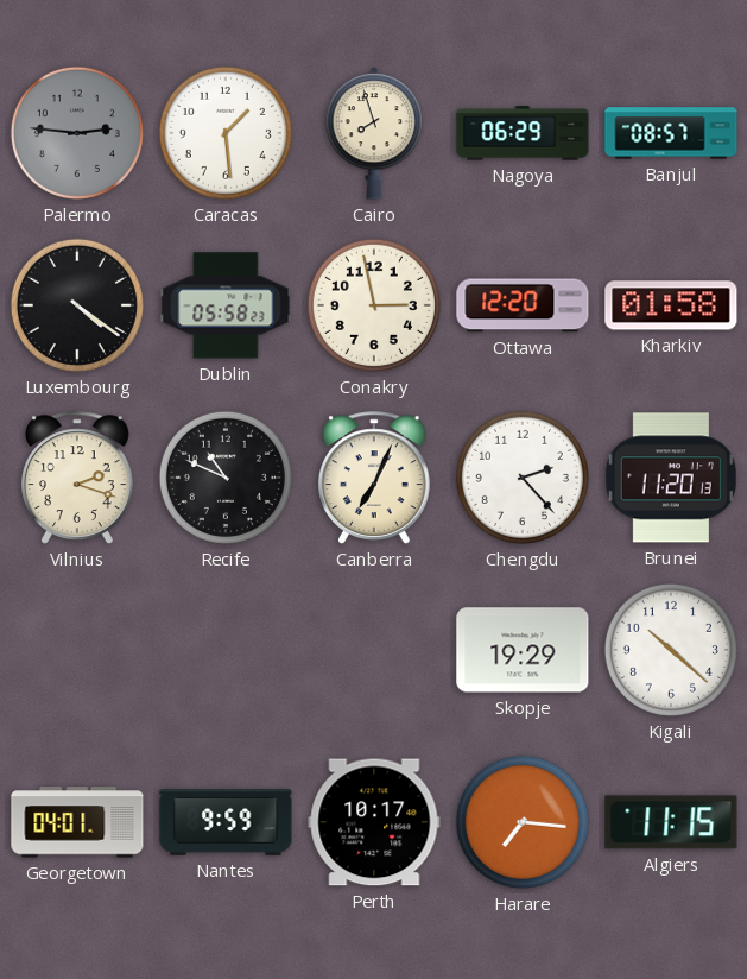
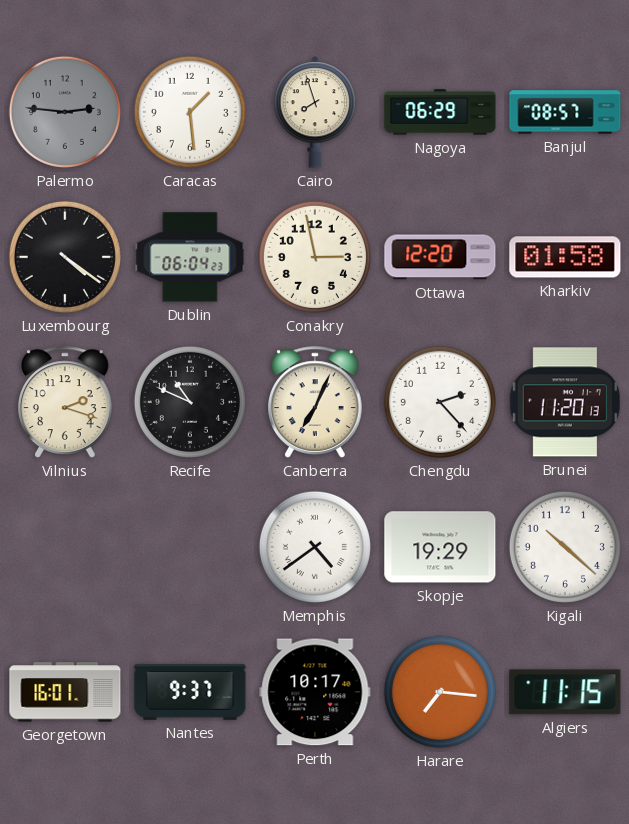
Dublin: 05:58 -> 06:04
Memphis: none -> 4:39
Georgetown: 04:01 -> 16:01
Nantes: 9:59 -> 9:37
